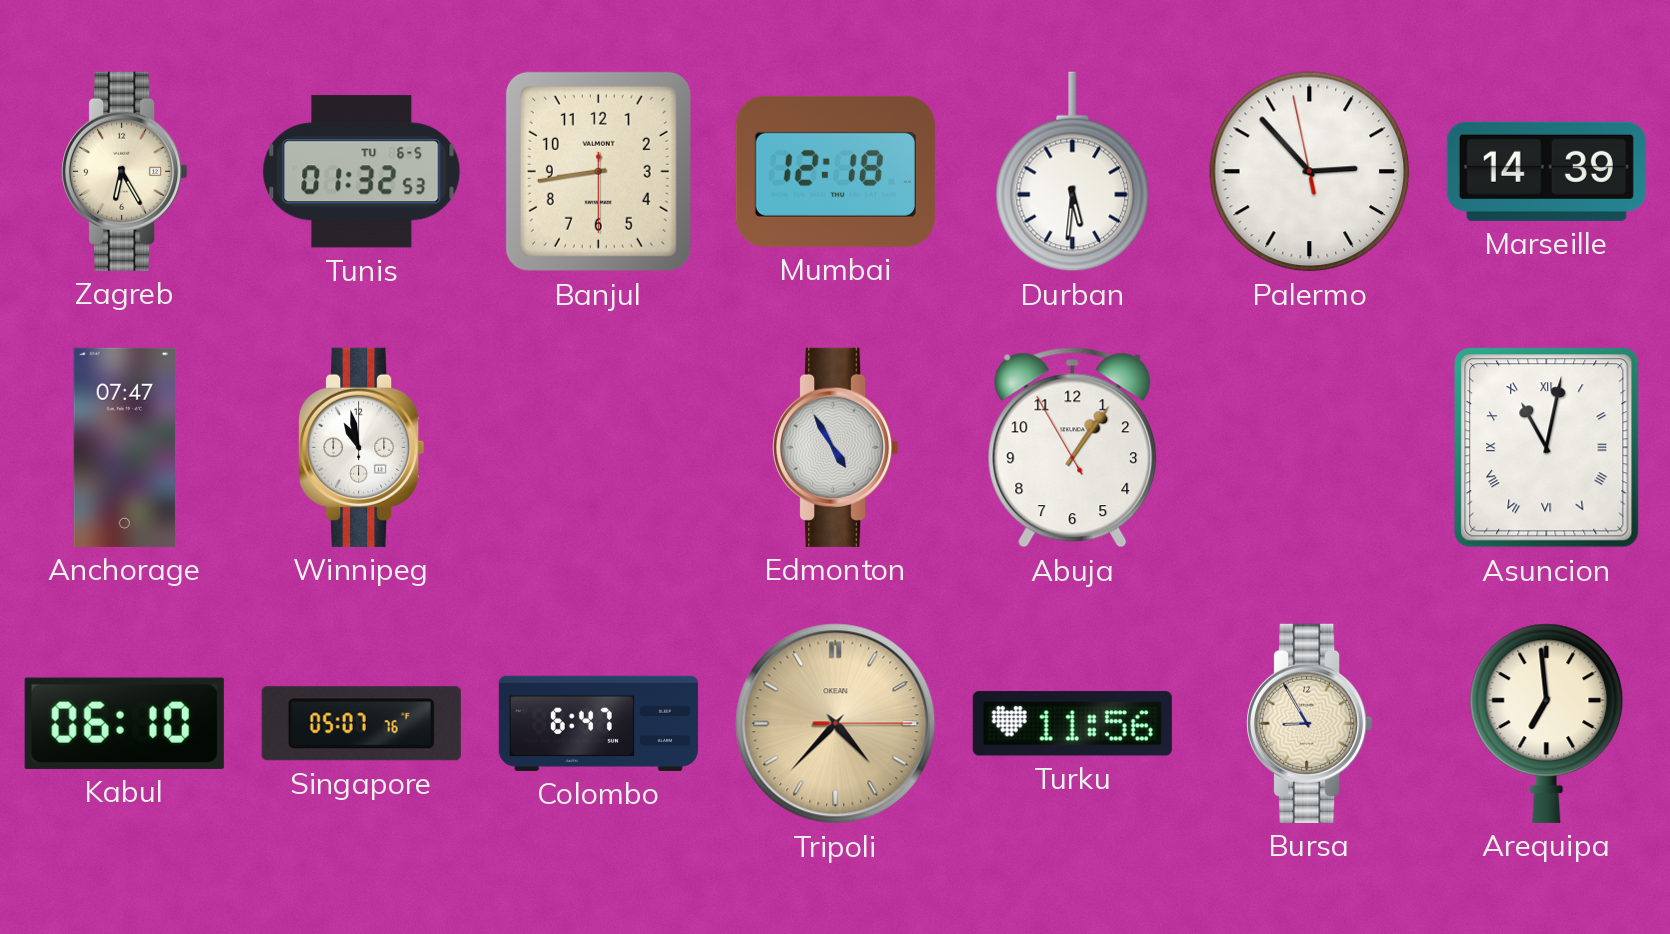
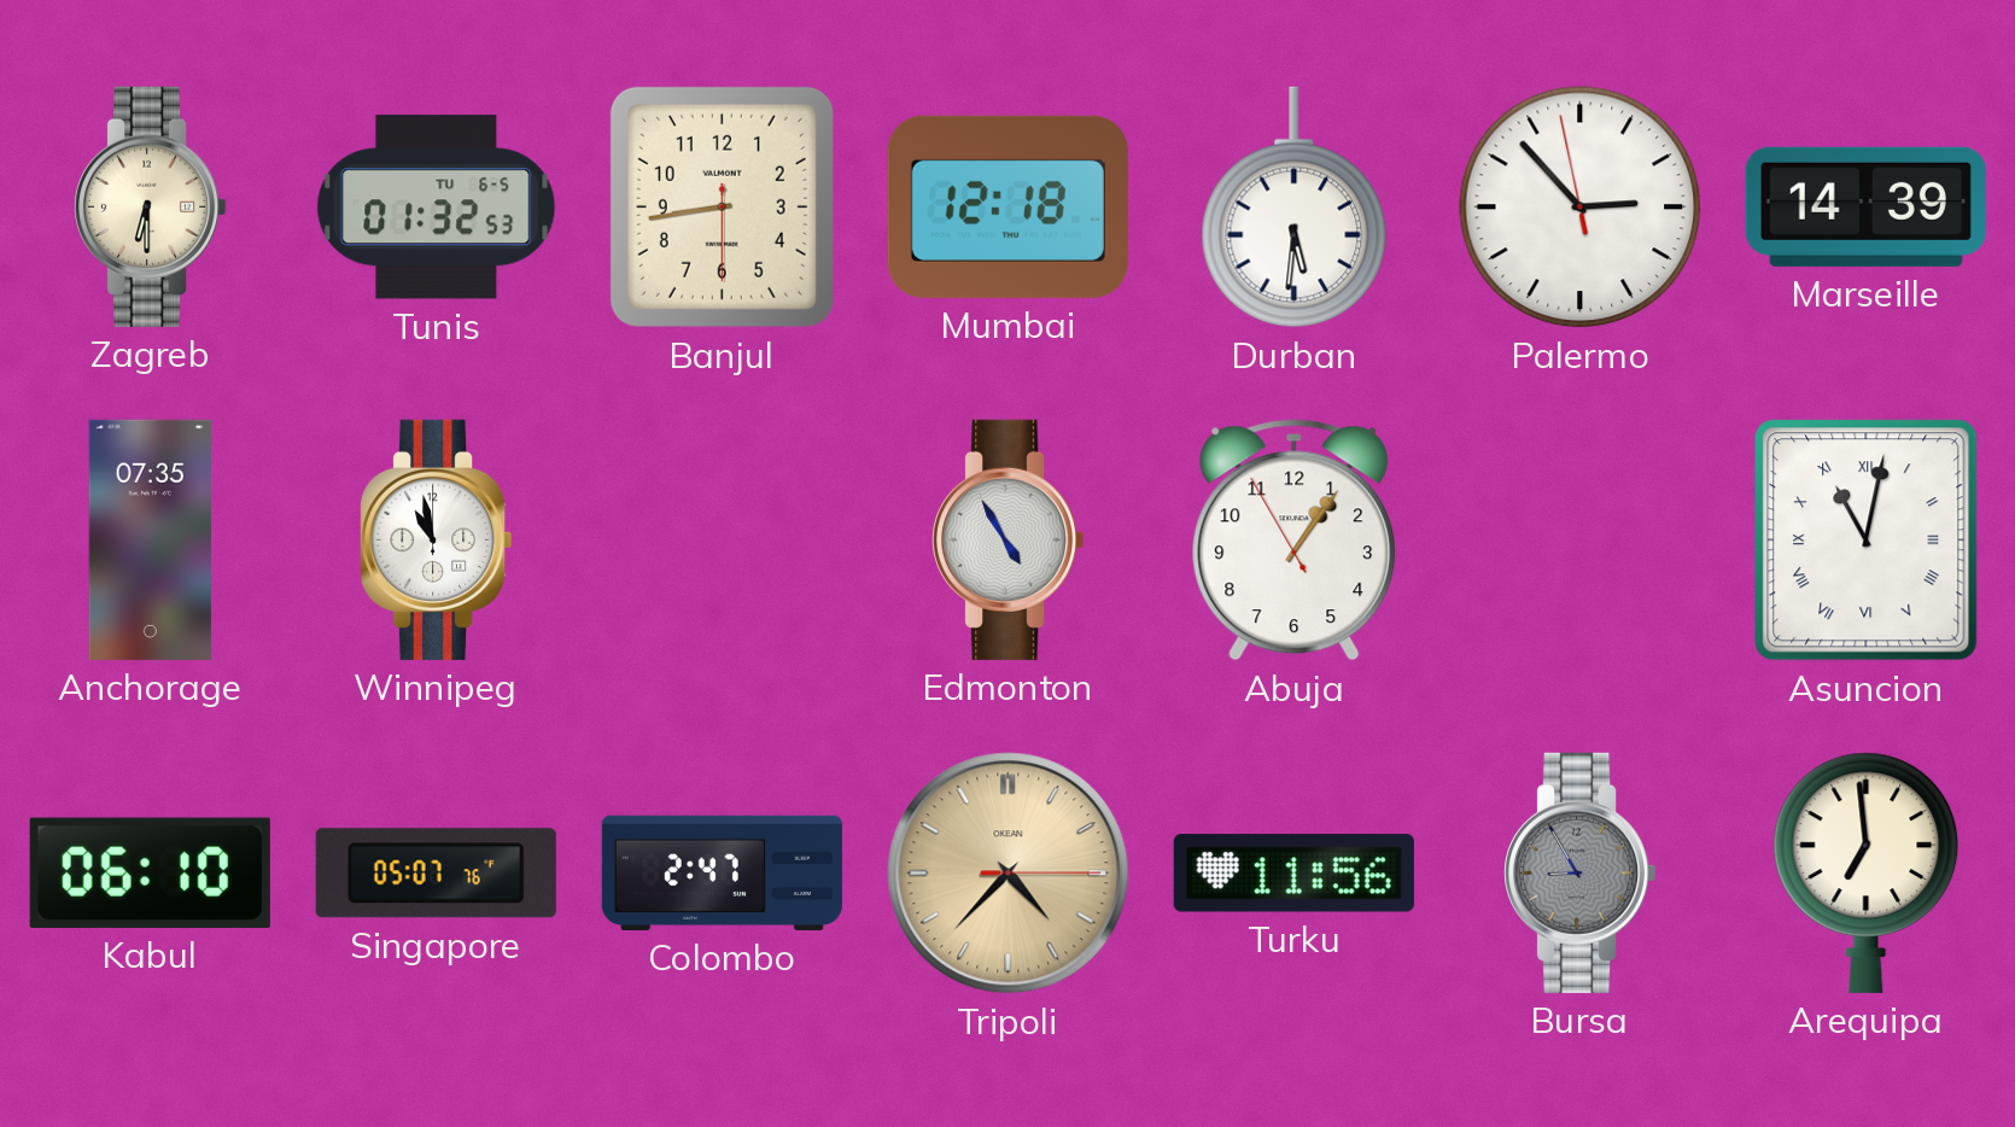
Zagreb: 6:25 -> 6:30
Anchorage: 07:47 -> 07:35
Colombo: 6:47 -> 2:47
Bursa dial: cream -> grey
